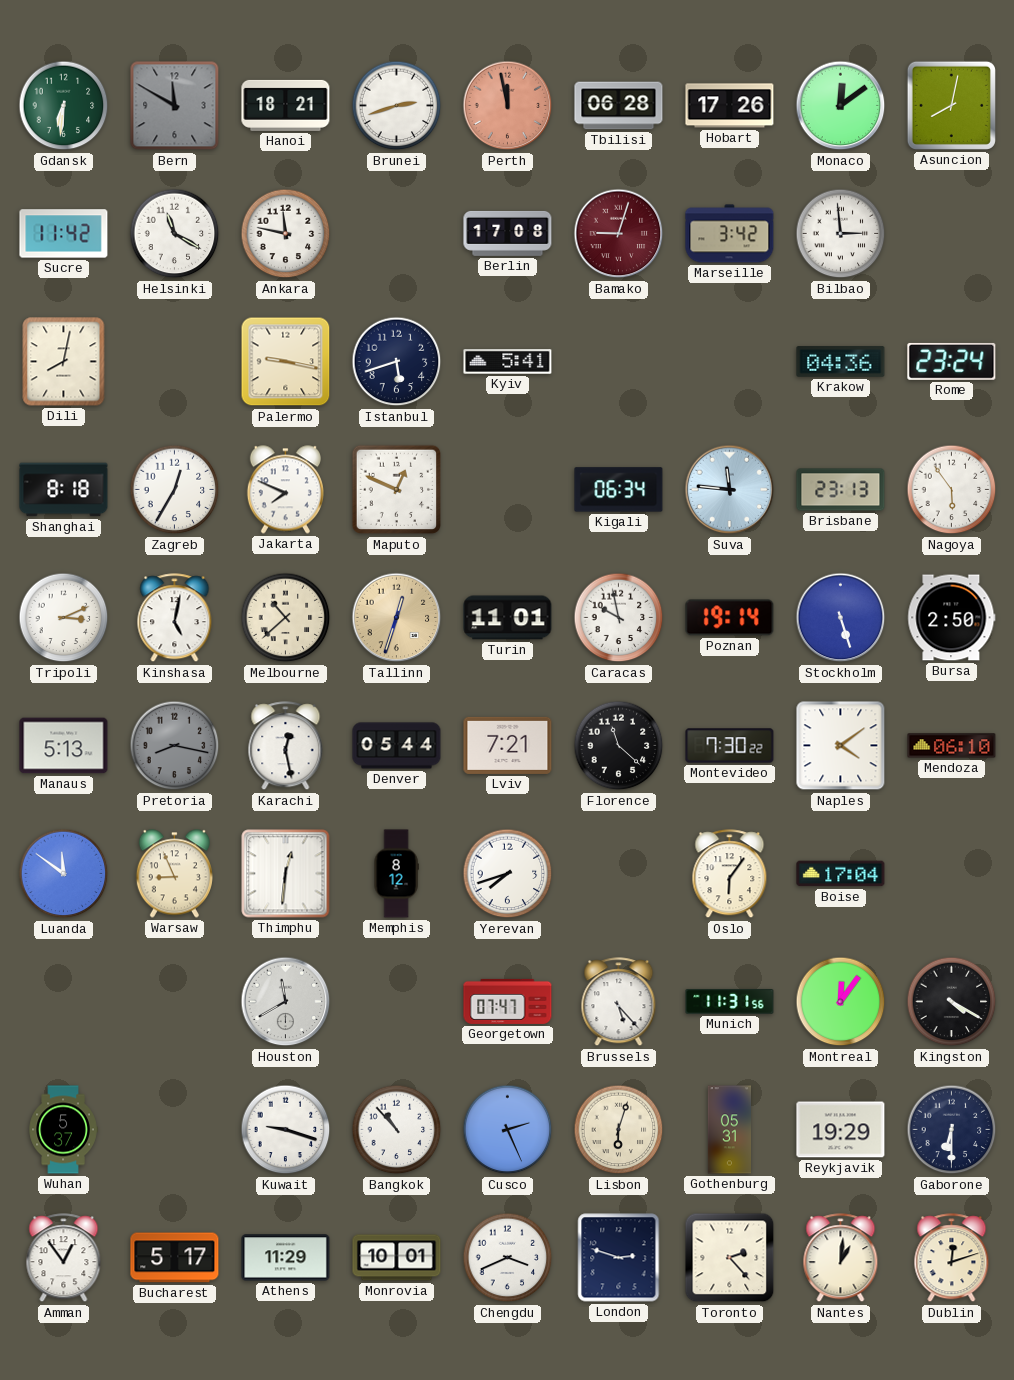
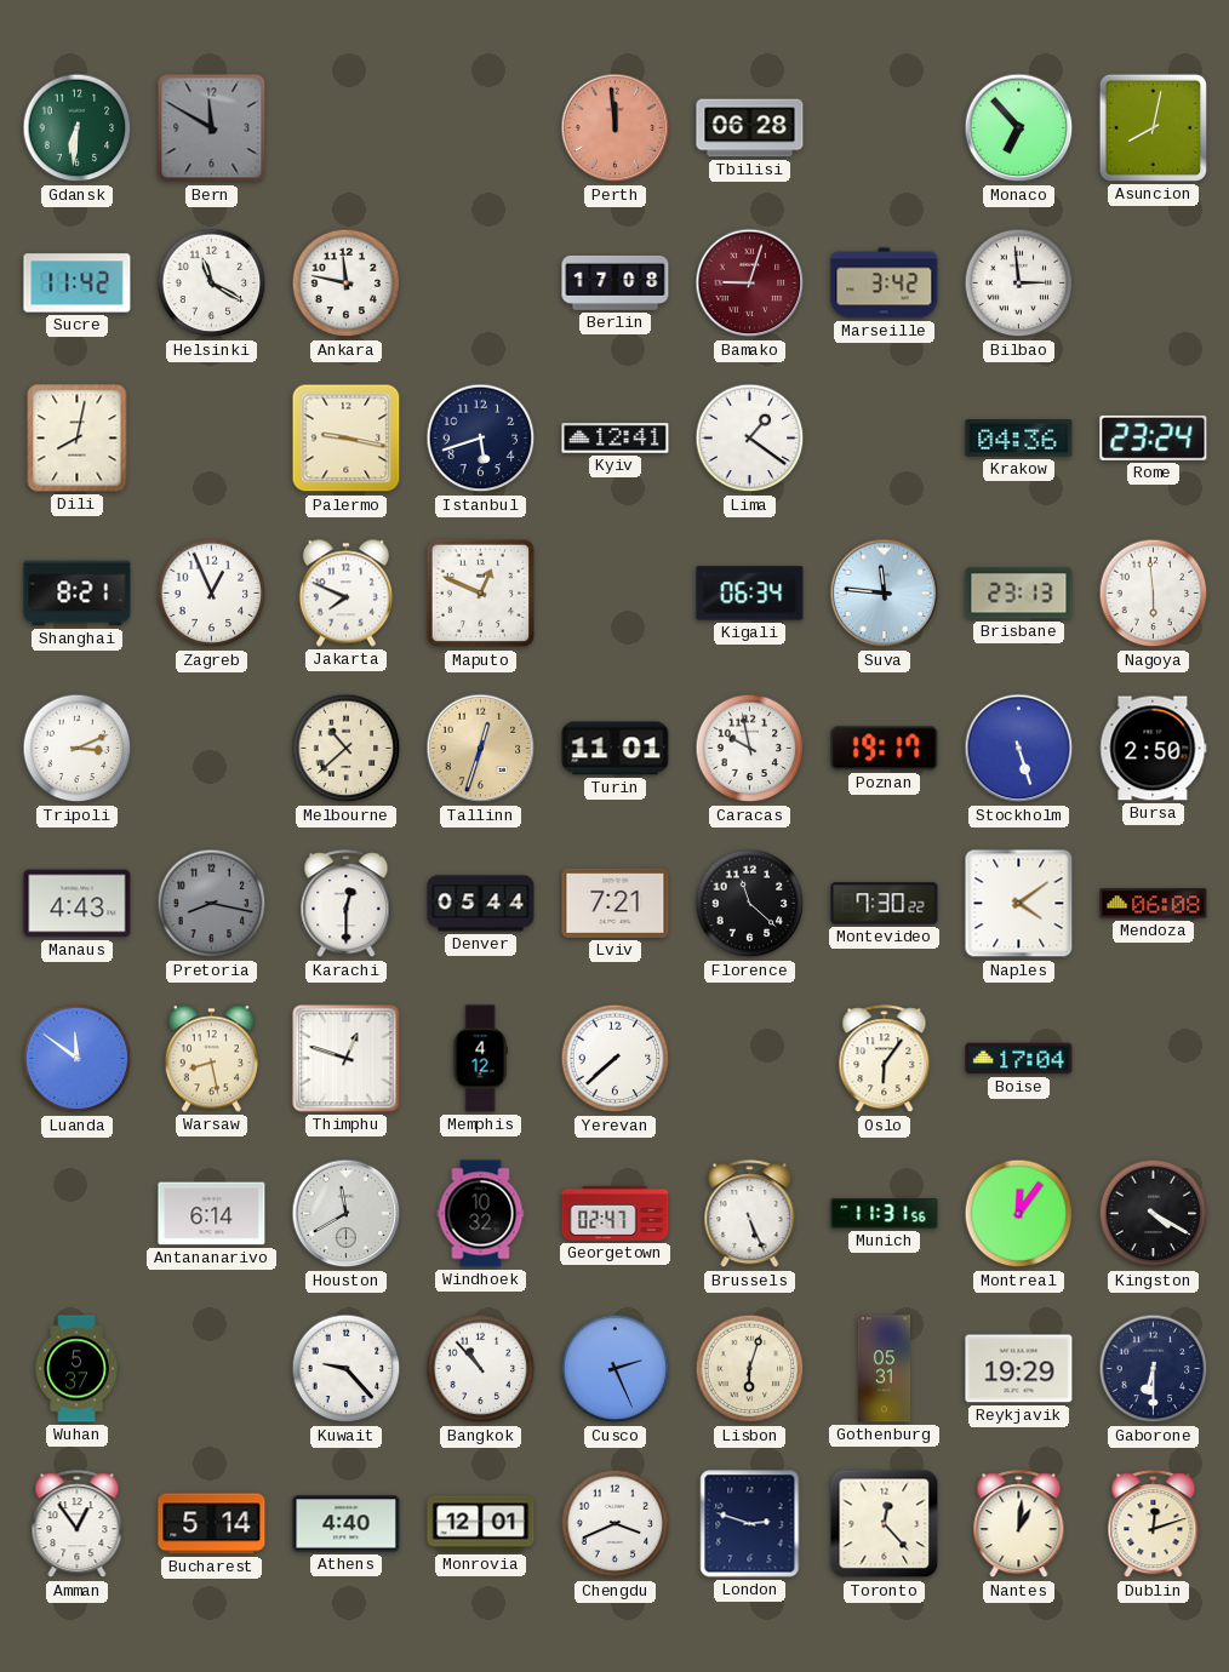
Hanoi: 18:21 -> none
Brunei: 2:42 -> none
Perth: 11:58 -> 11:59
Hobart: 17:26 -> none
Monaco: 12:09 -> 6:53
Kyiv: 5:41 -> 12:41
Lima: none -> 1:21
Shanghai: 8:18 -> 8:21
Zagreb: 12:35 -> 12:56
Nagoya: 5:54 -> 5:59
Kinshasa: 5:02 -> none
Poznan: 19:14 -> 19:17
Manaus: 5:13 -> 4:43
Karachi: 12:28 -> 12:30
Mendoza: 06:10 -> 06:08
Warsaw: 8:56 -> 8:28
Thimphu: 12:31 -> 12:48
Memphis: 8:12 -> 4:12
Yerevan: 7:42 -> 7:38
Antananarivo: none -> 6:14
Windhoek: none -> 10:32
Georgetown: 07:47 -> 02:47
Brussels: 5:23 -> 5:26
Kuwait: 9:18 -> 9:23
Bucharest: 5:17 -> 5:14
Athens: 11:29 -> 4:40
Monrovia: 10:01 -> 12:01
Toronto: 2:23 -> 12:23
